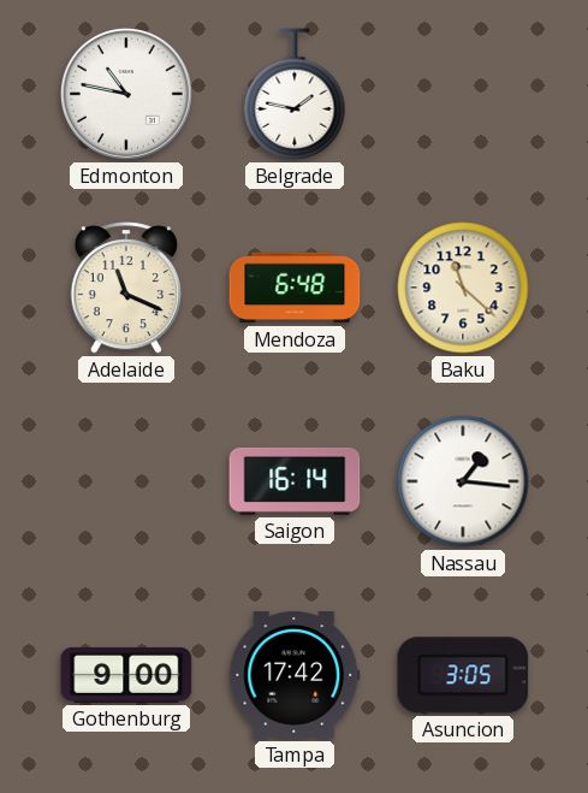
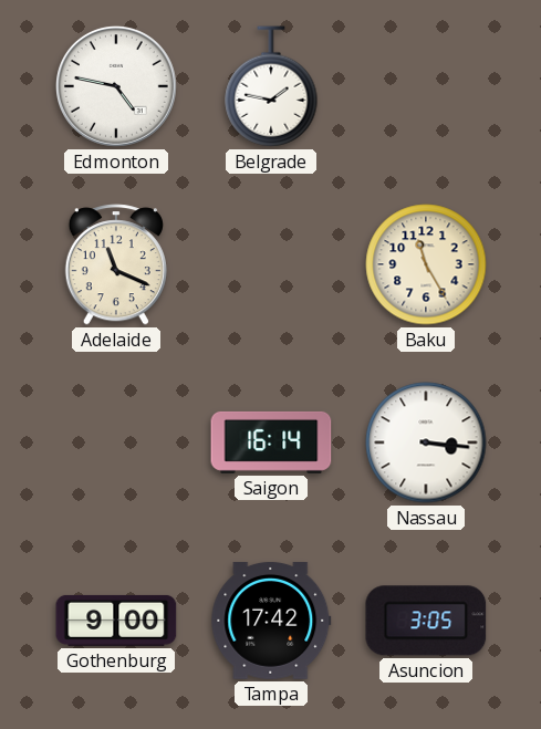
Edmonton: 10:47 -> 4:47
Mendoza: 6:48 -> none
Baku: 11:22 -> 11:25
Nassau: 1:16 -> 3:16
